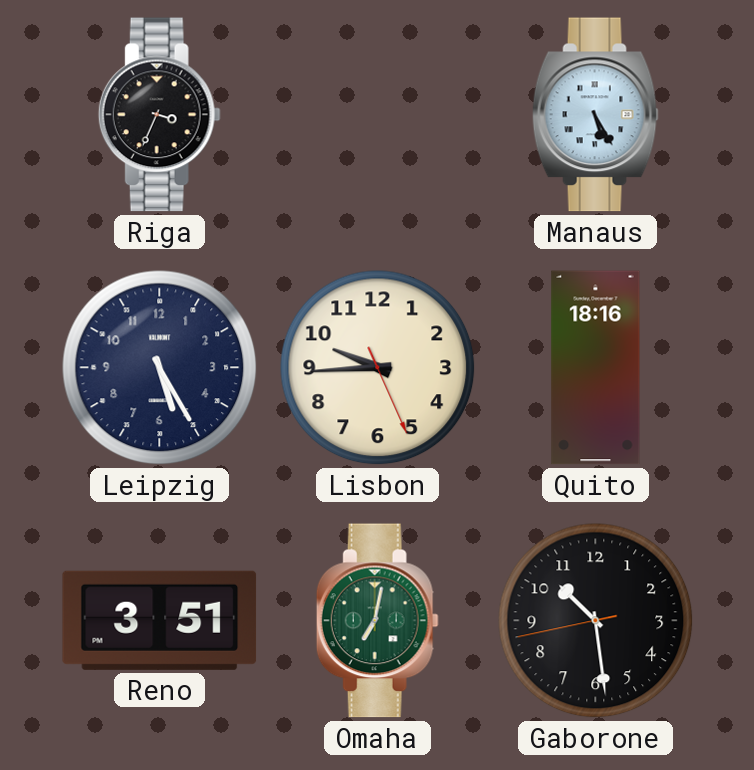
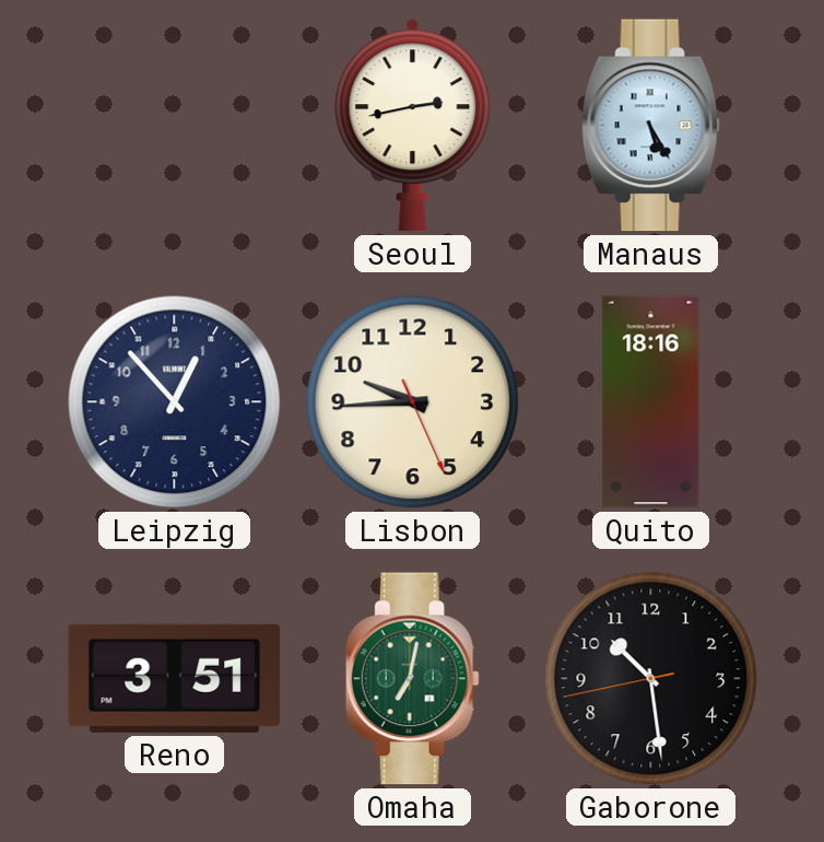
Riga: 3:34 -> none
Seoul: none -> 2:43
Leipzig: 5:25 -> 12:53
